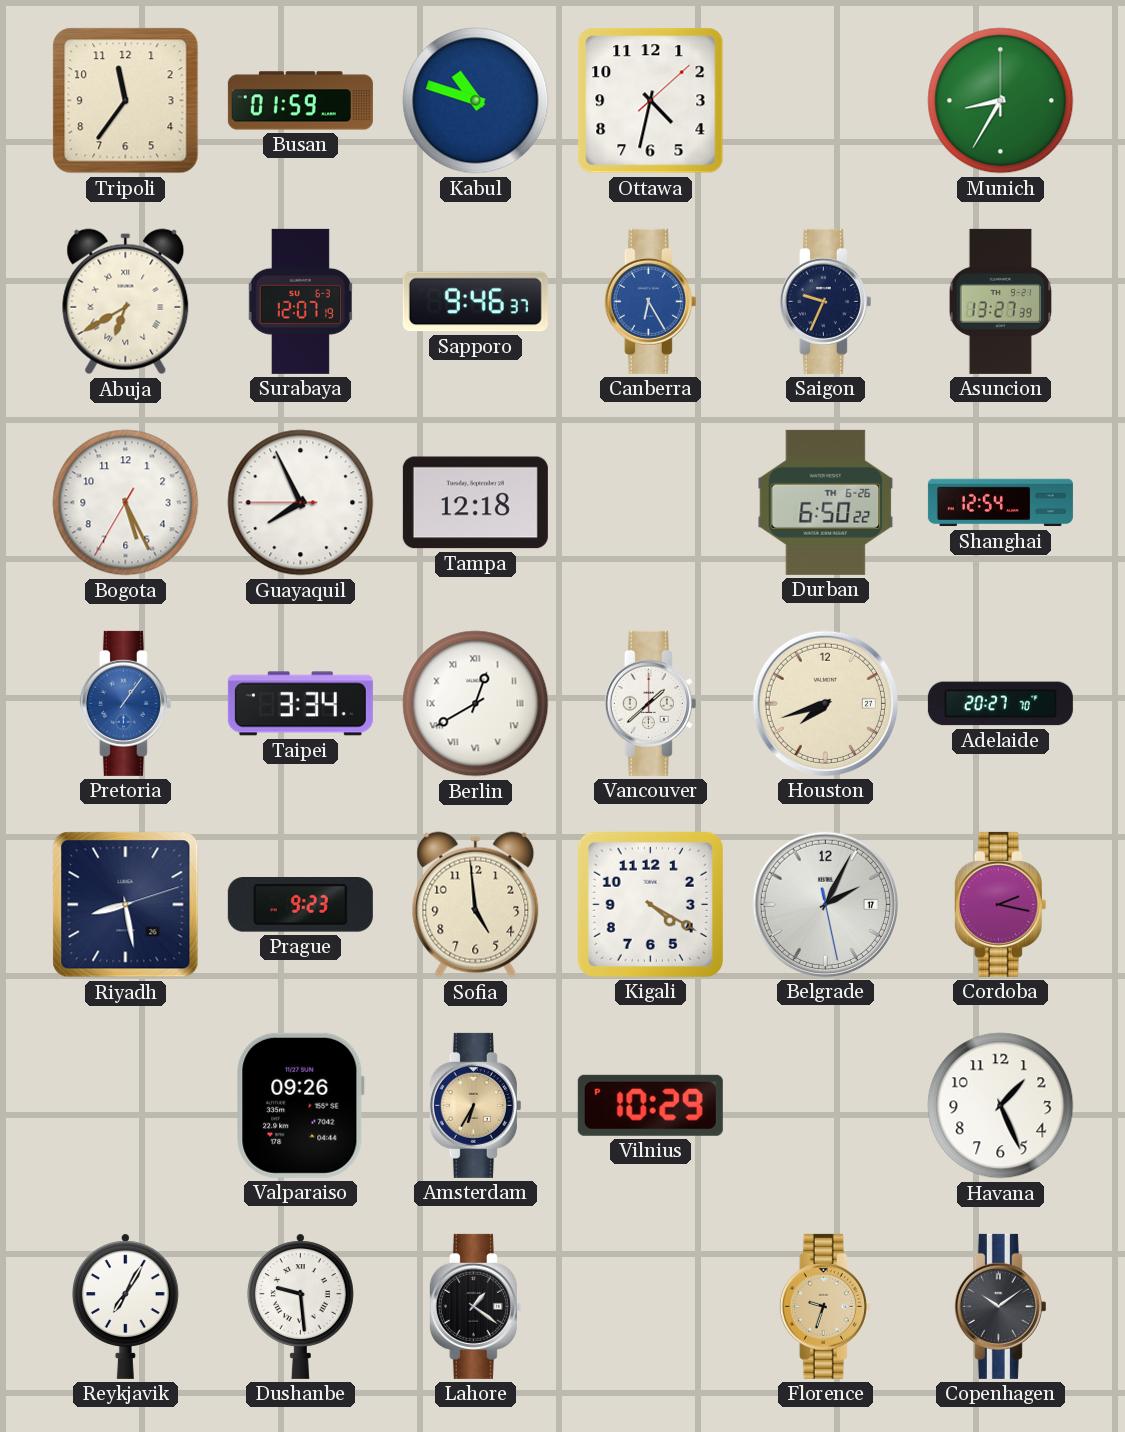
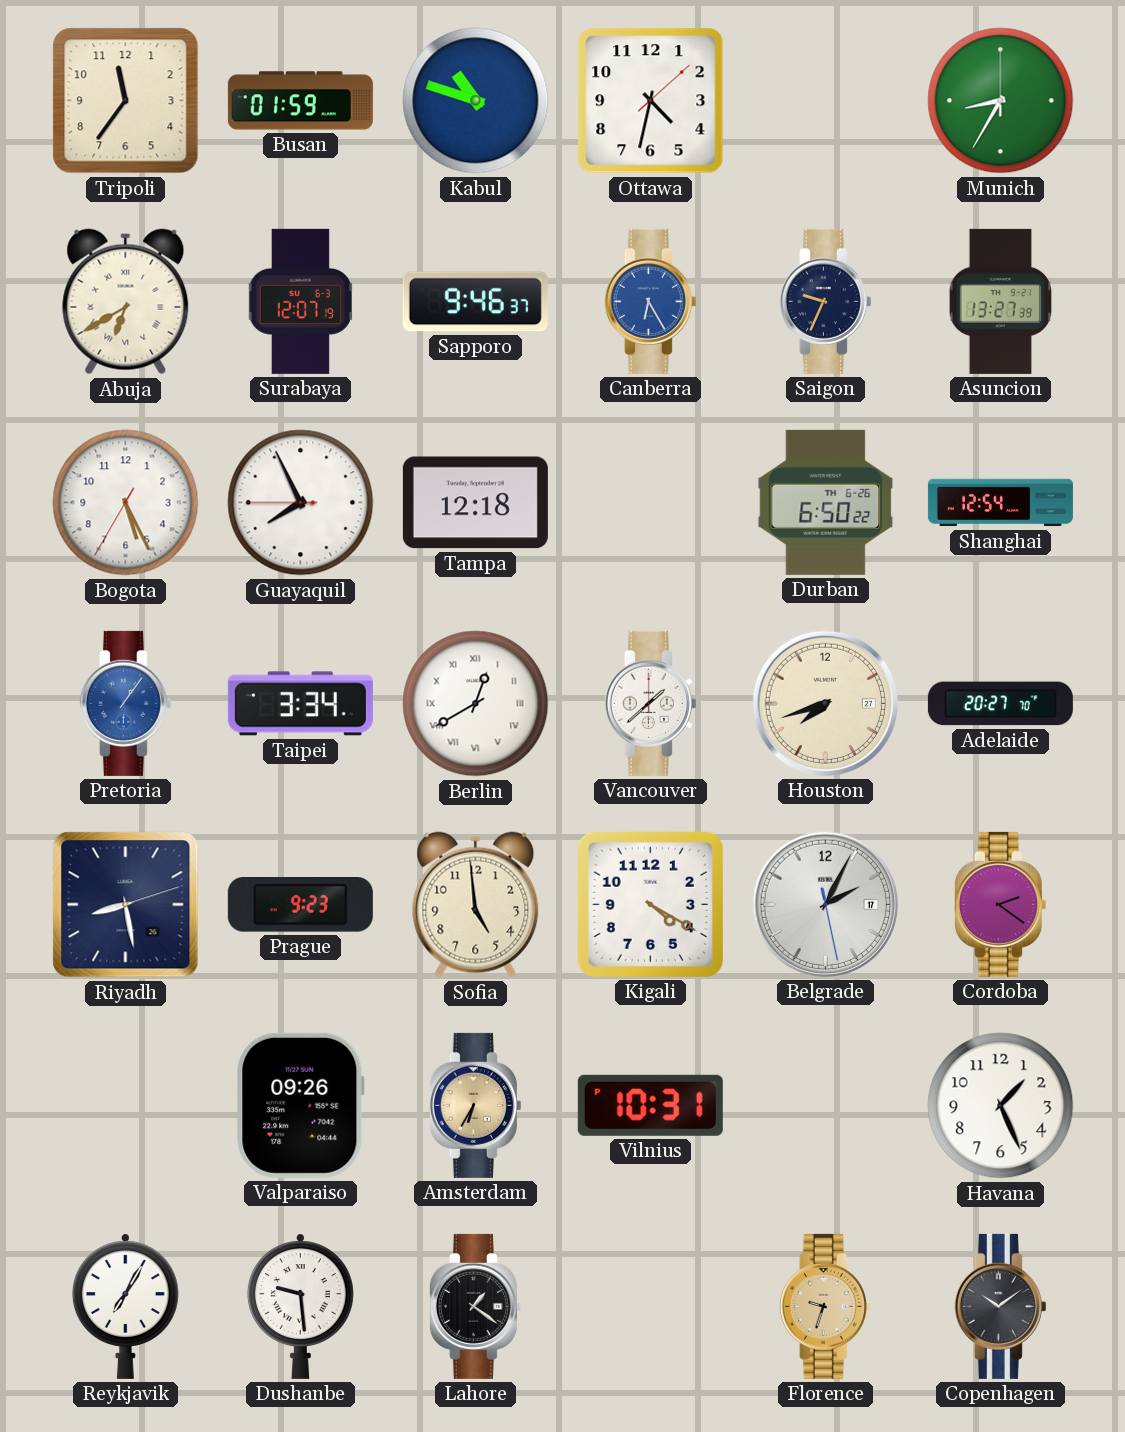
Cordoba: 2:17 -> 2:21
Vilnius: 10:29 -> 10:31
